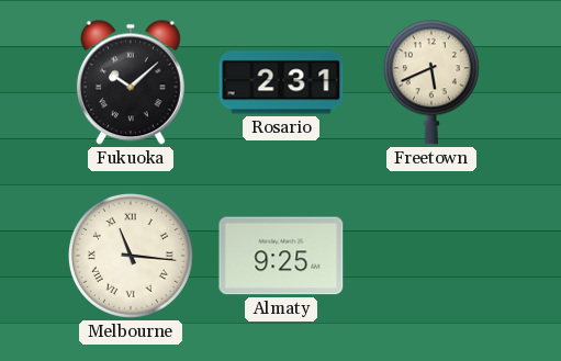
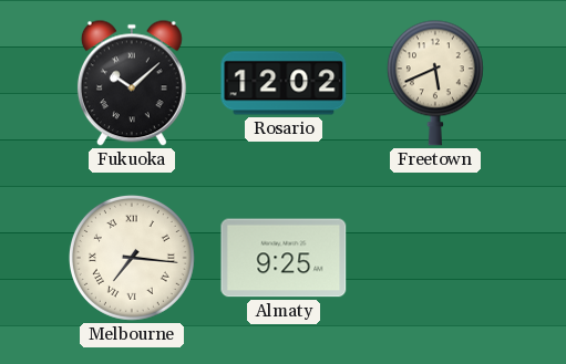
Rosario: 2:31 -> 12:02
Melbourne: 11:16 -> 7:16
